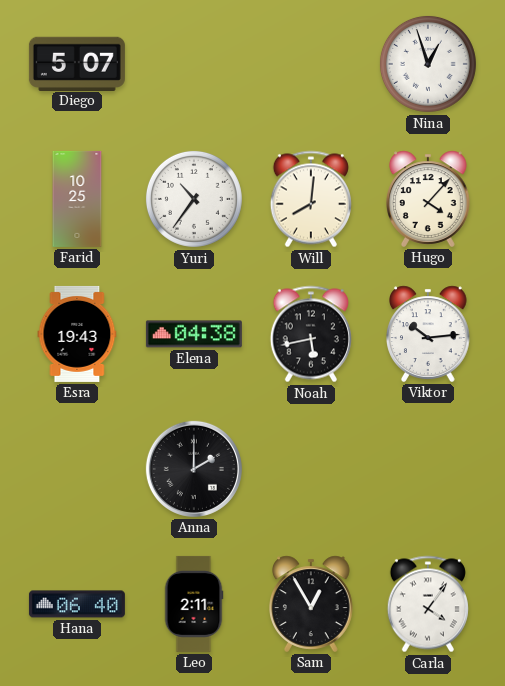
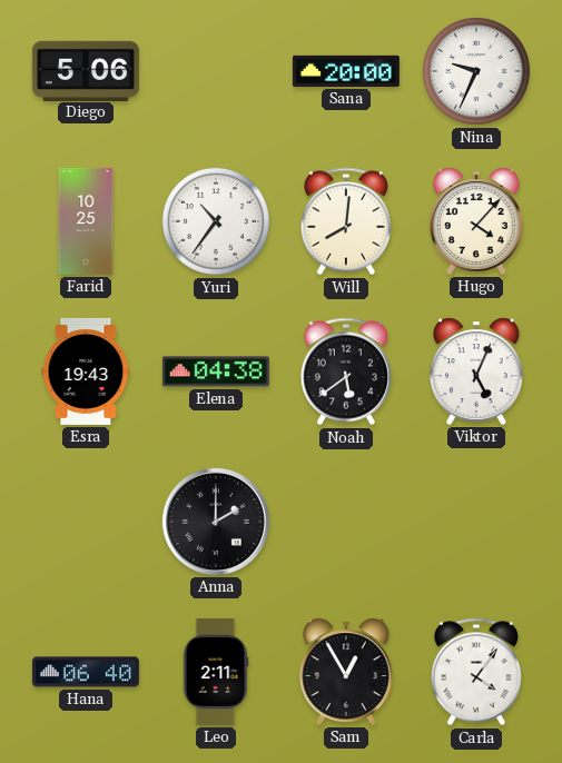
Diego: 5:07 -> 5:06
Sana: none -> 20:00
Nina: 12:57 -> 9:34
Noah: 5:43 -> 5:39
Viktor: 10:14 -> 5:04
